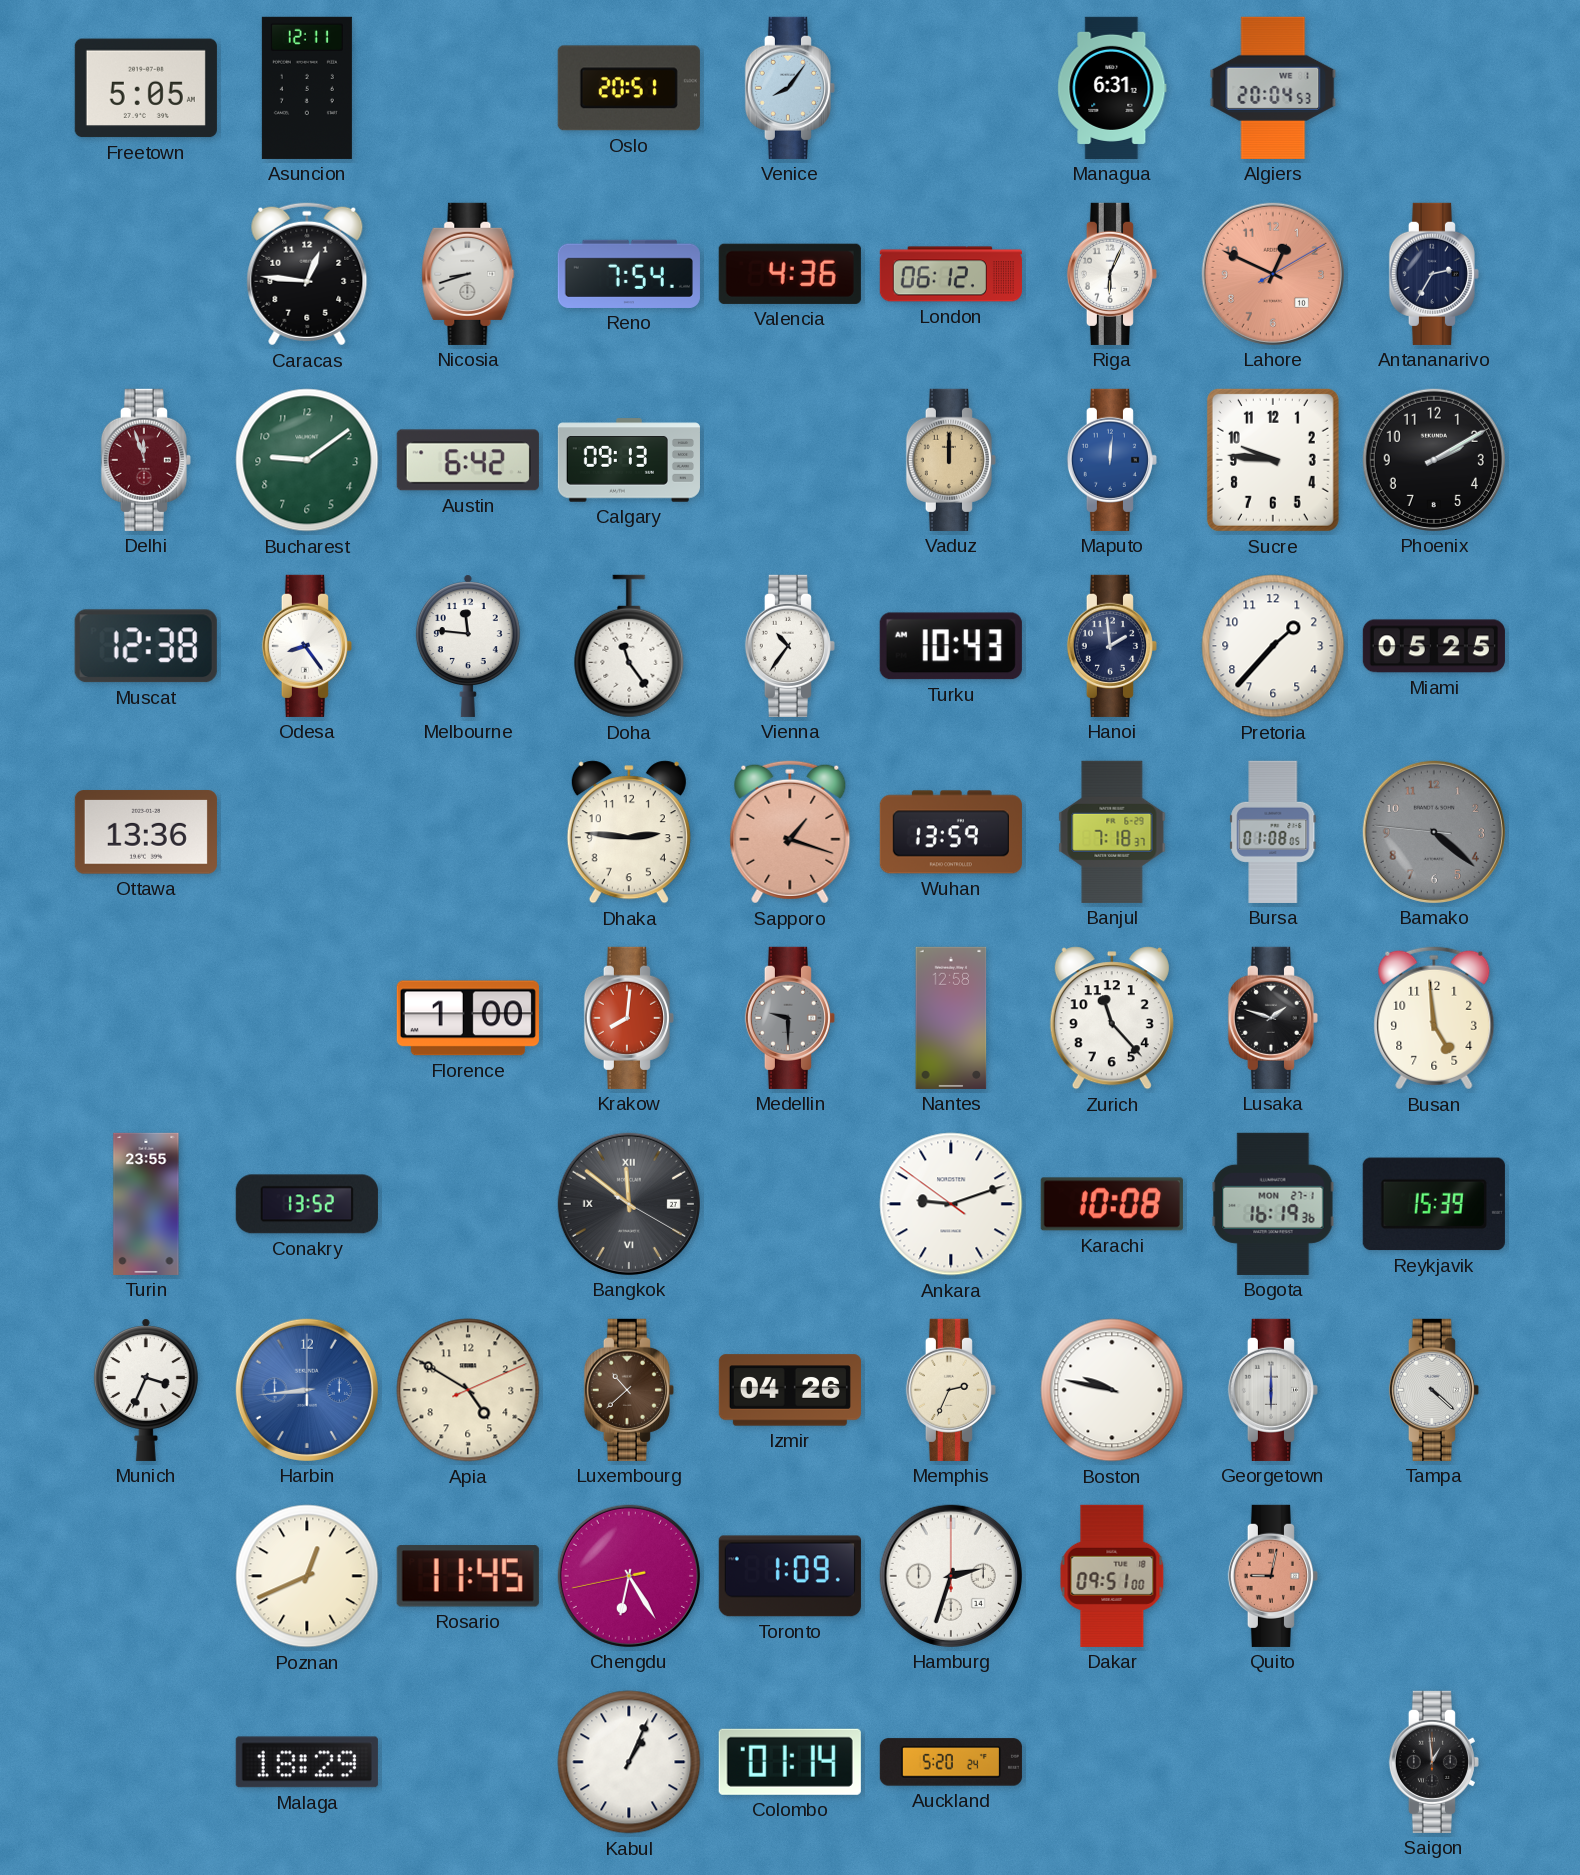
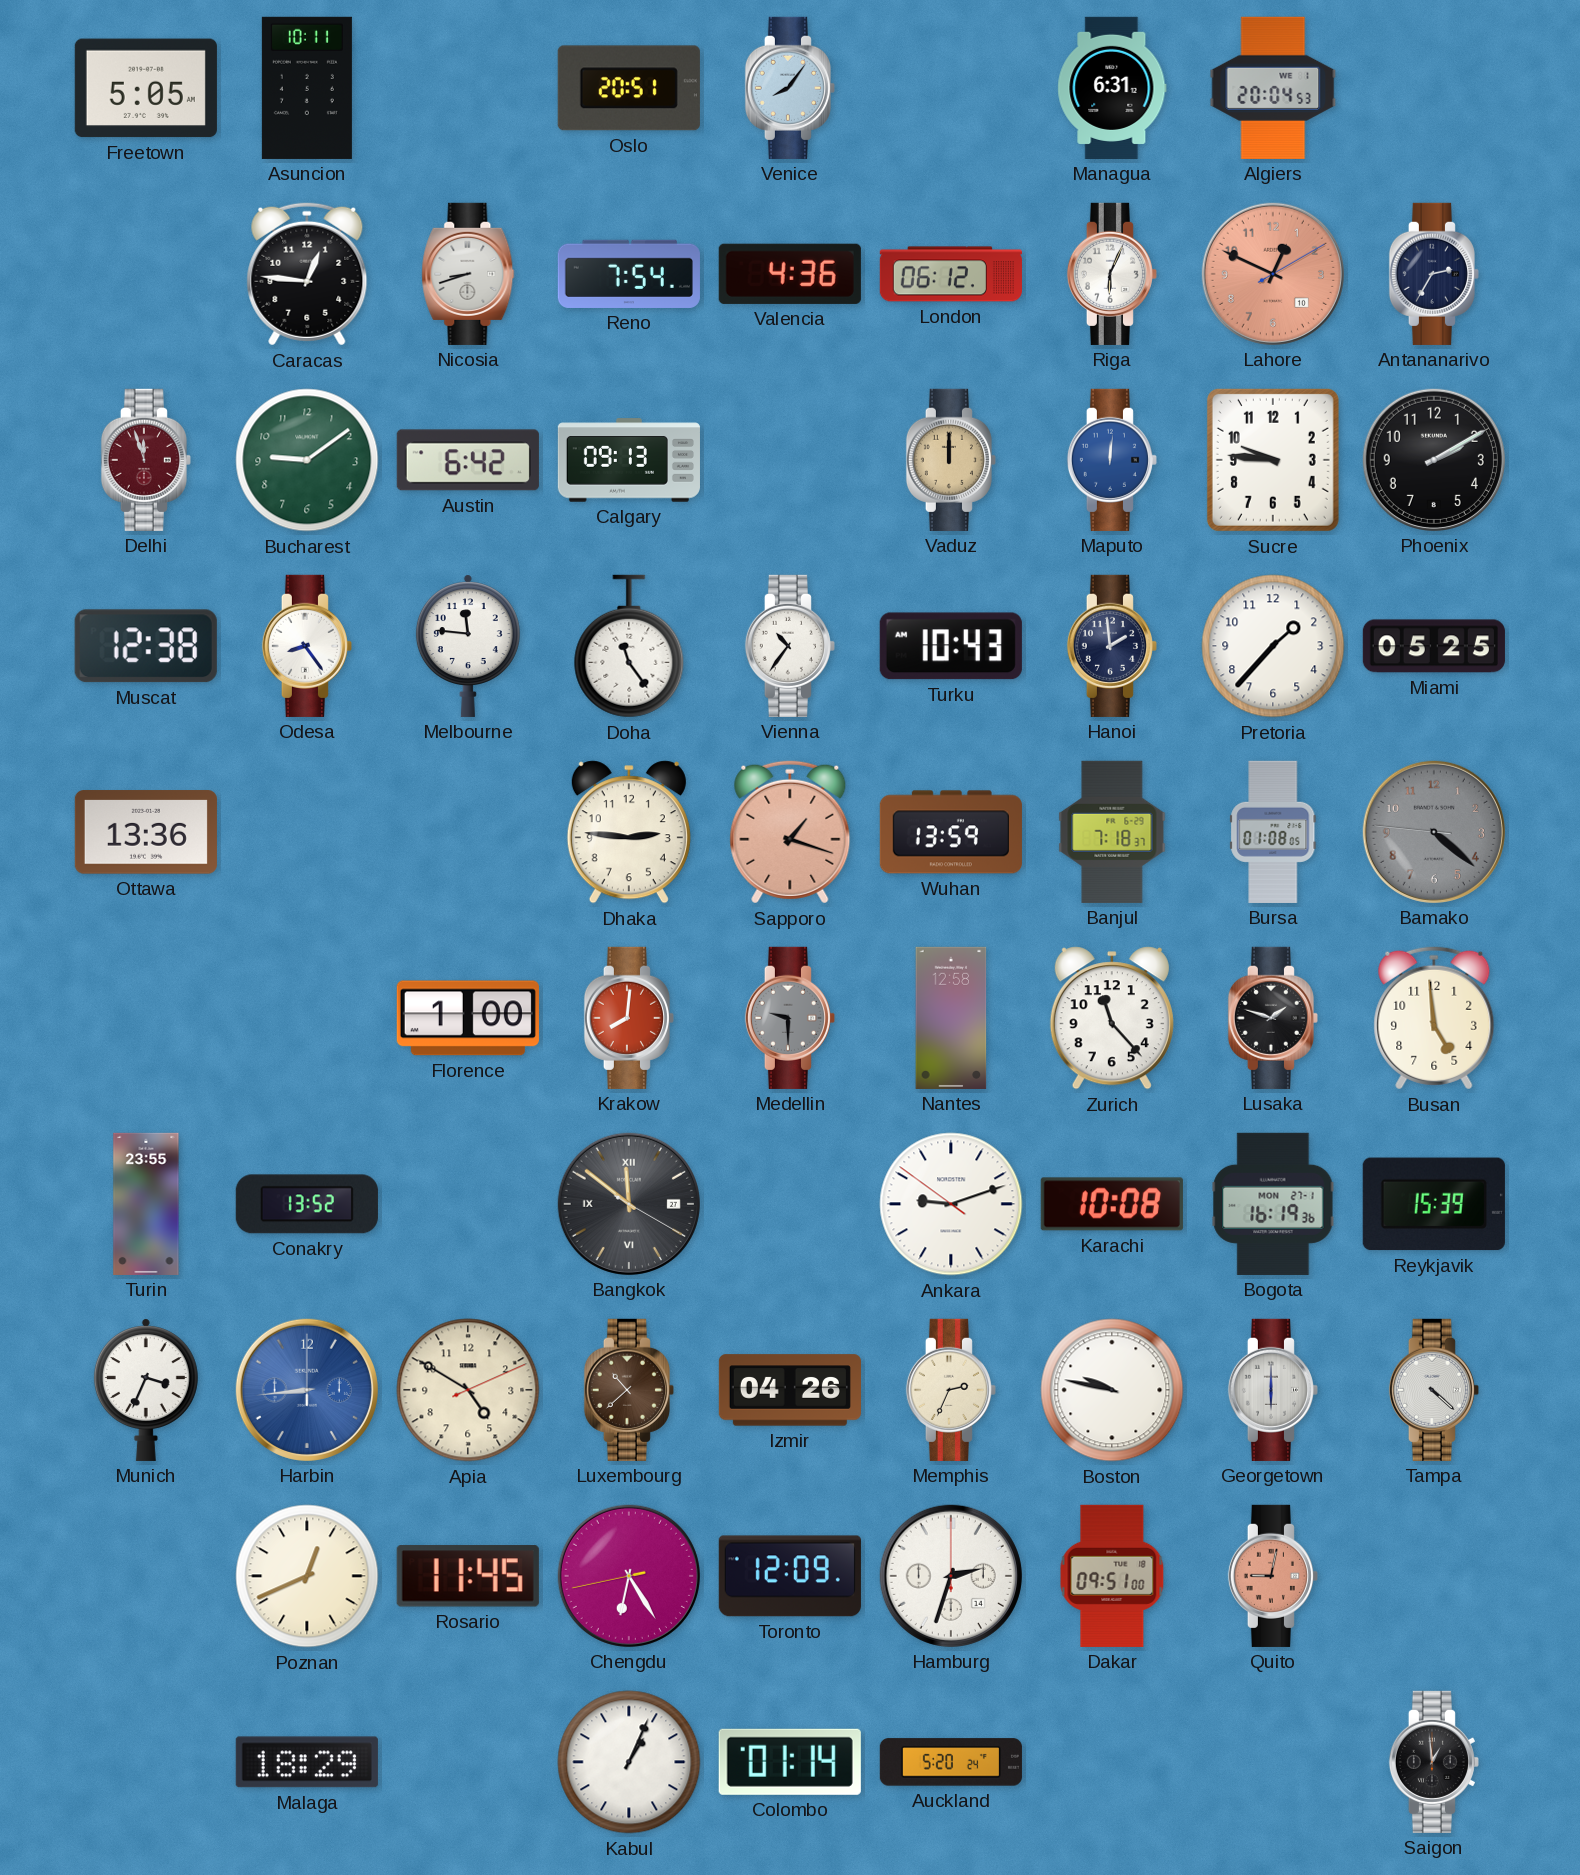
Asuncion: 12:11 -> 10:11
Toronto: 1:09 -> 12:09
